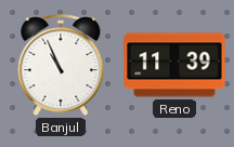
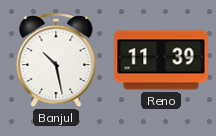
Banjul: 10:56 -> 10:28
